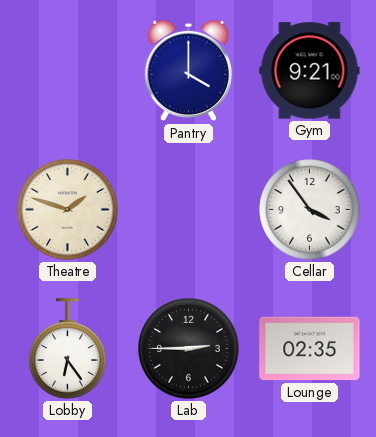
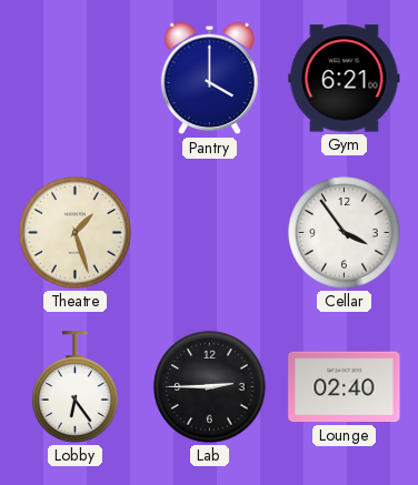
Gym: 9:21 -> 6:21
Theatre: 1:48 -> 1:27
Lounge: 02:35 -> 02:40
